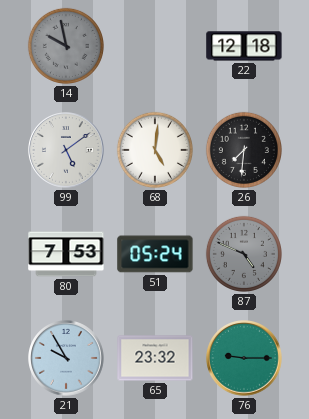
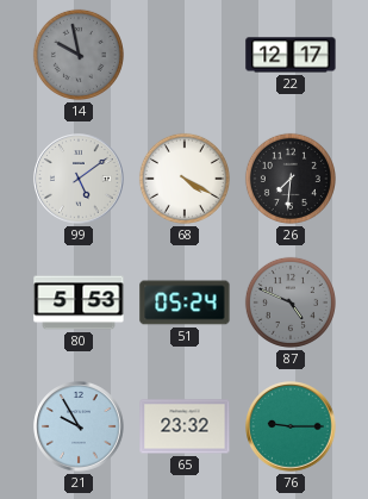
22: 12:18 -> 12:17
68: 5:01 -> 4:20
80: 7:53 -> 5:53
